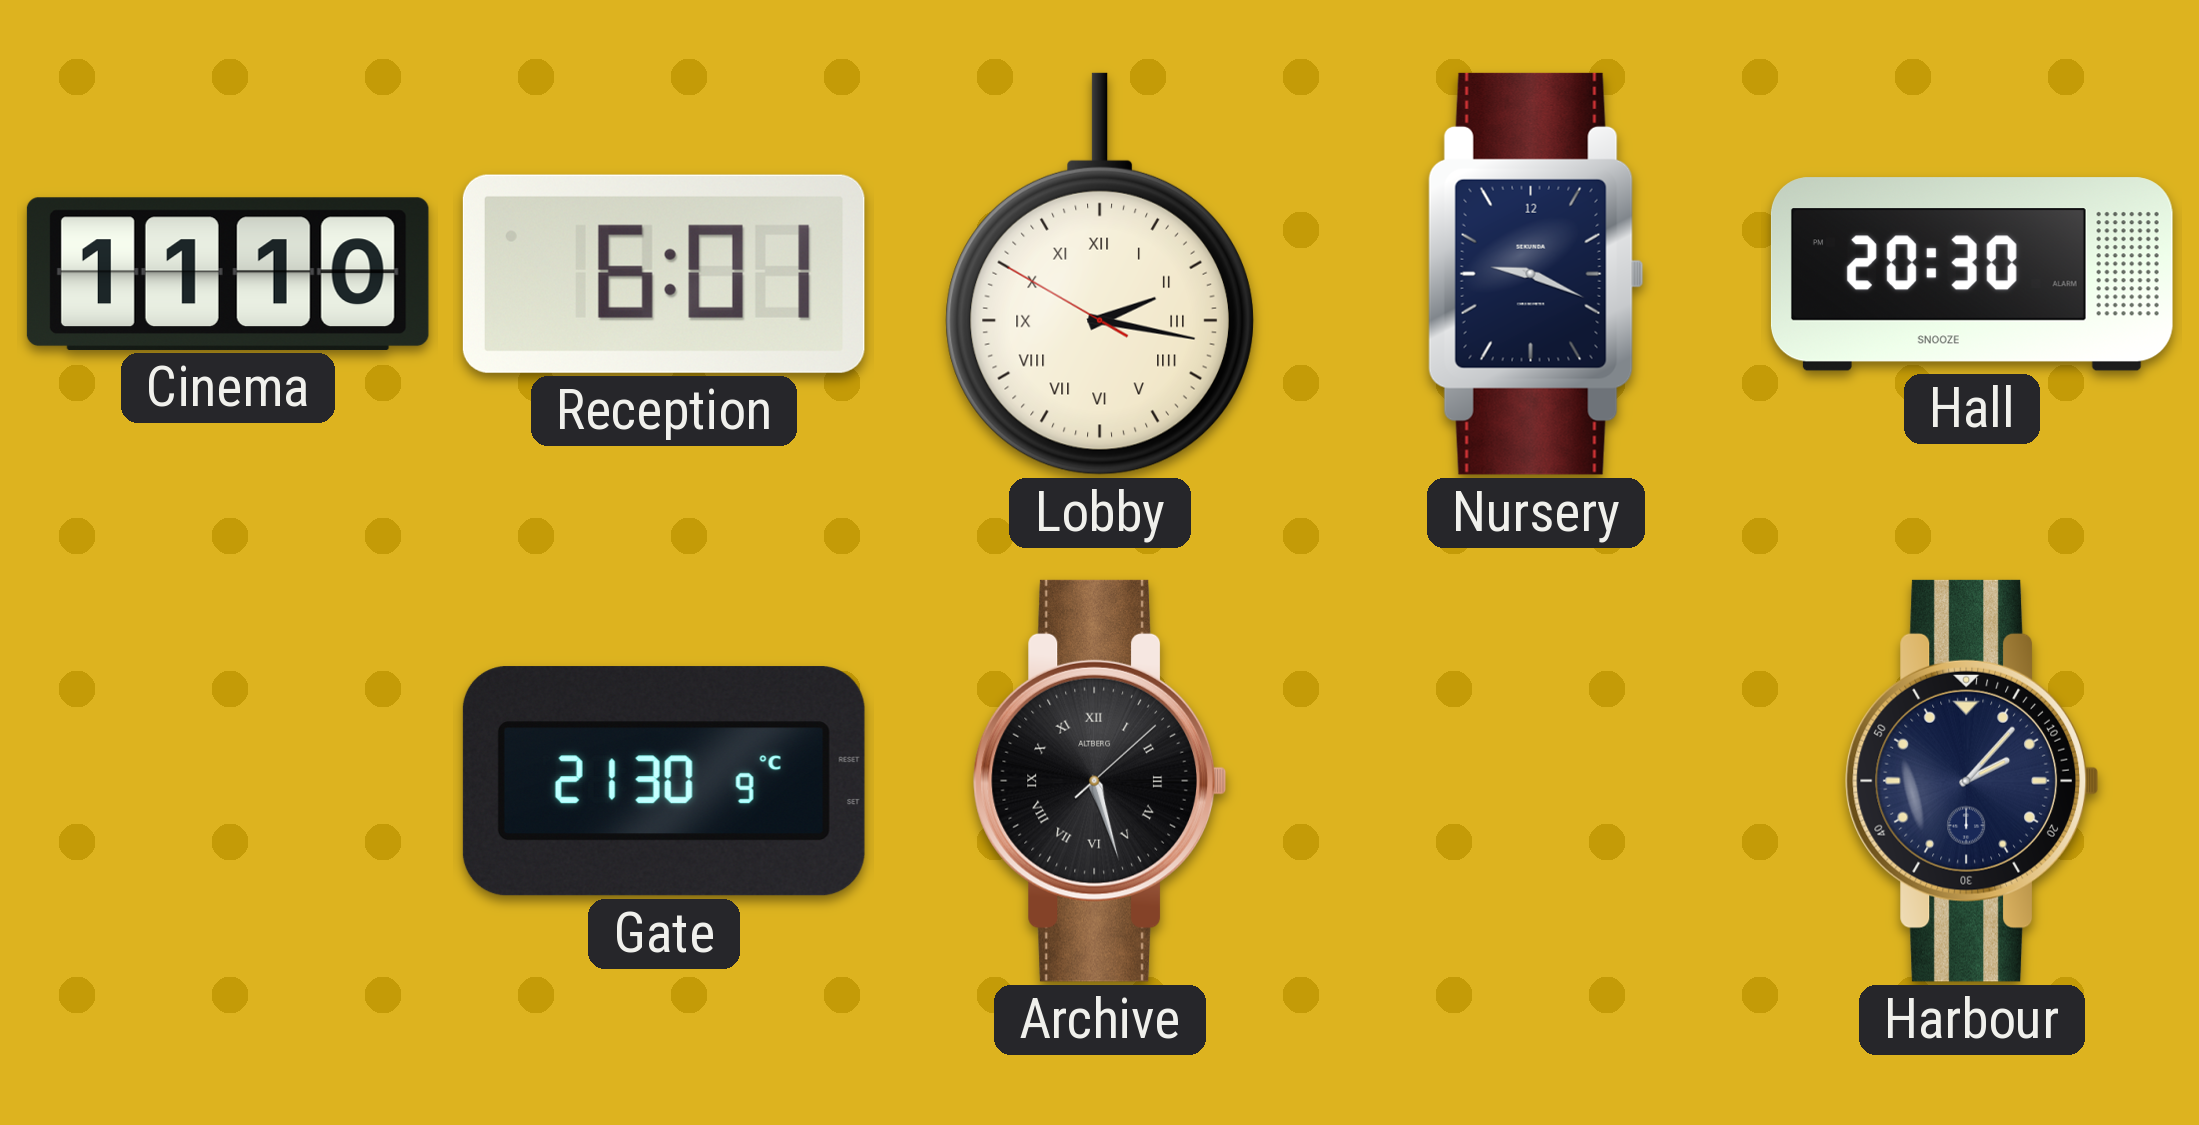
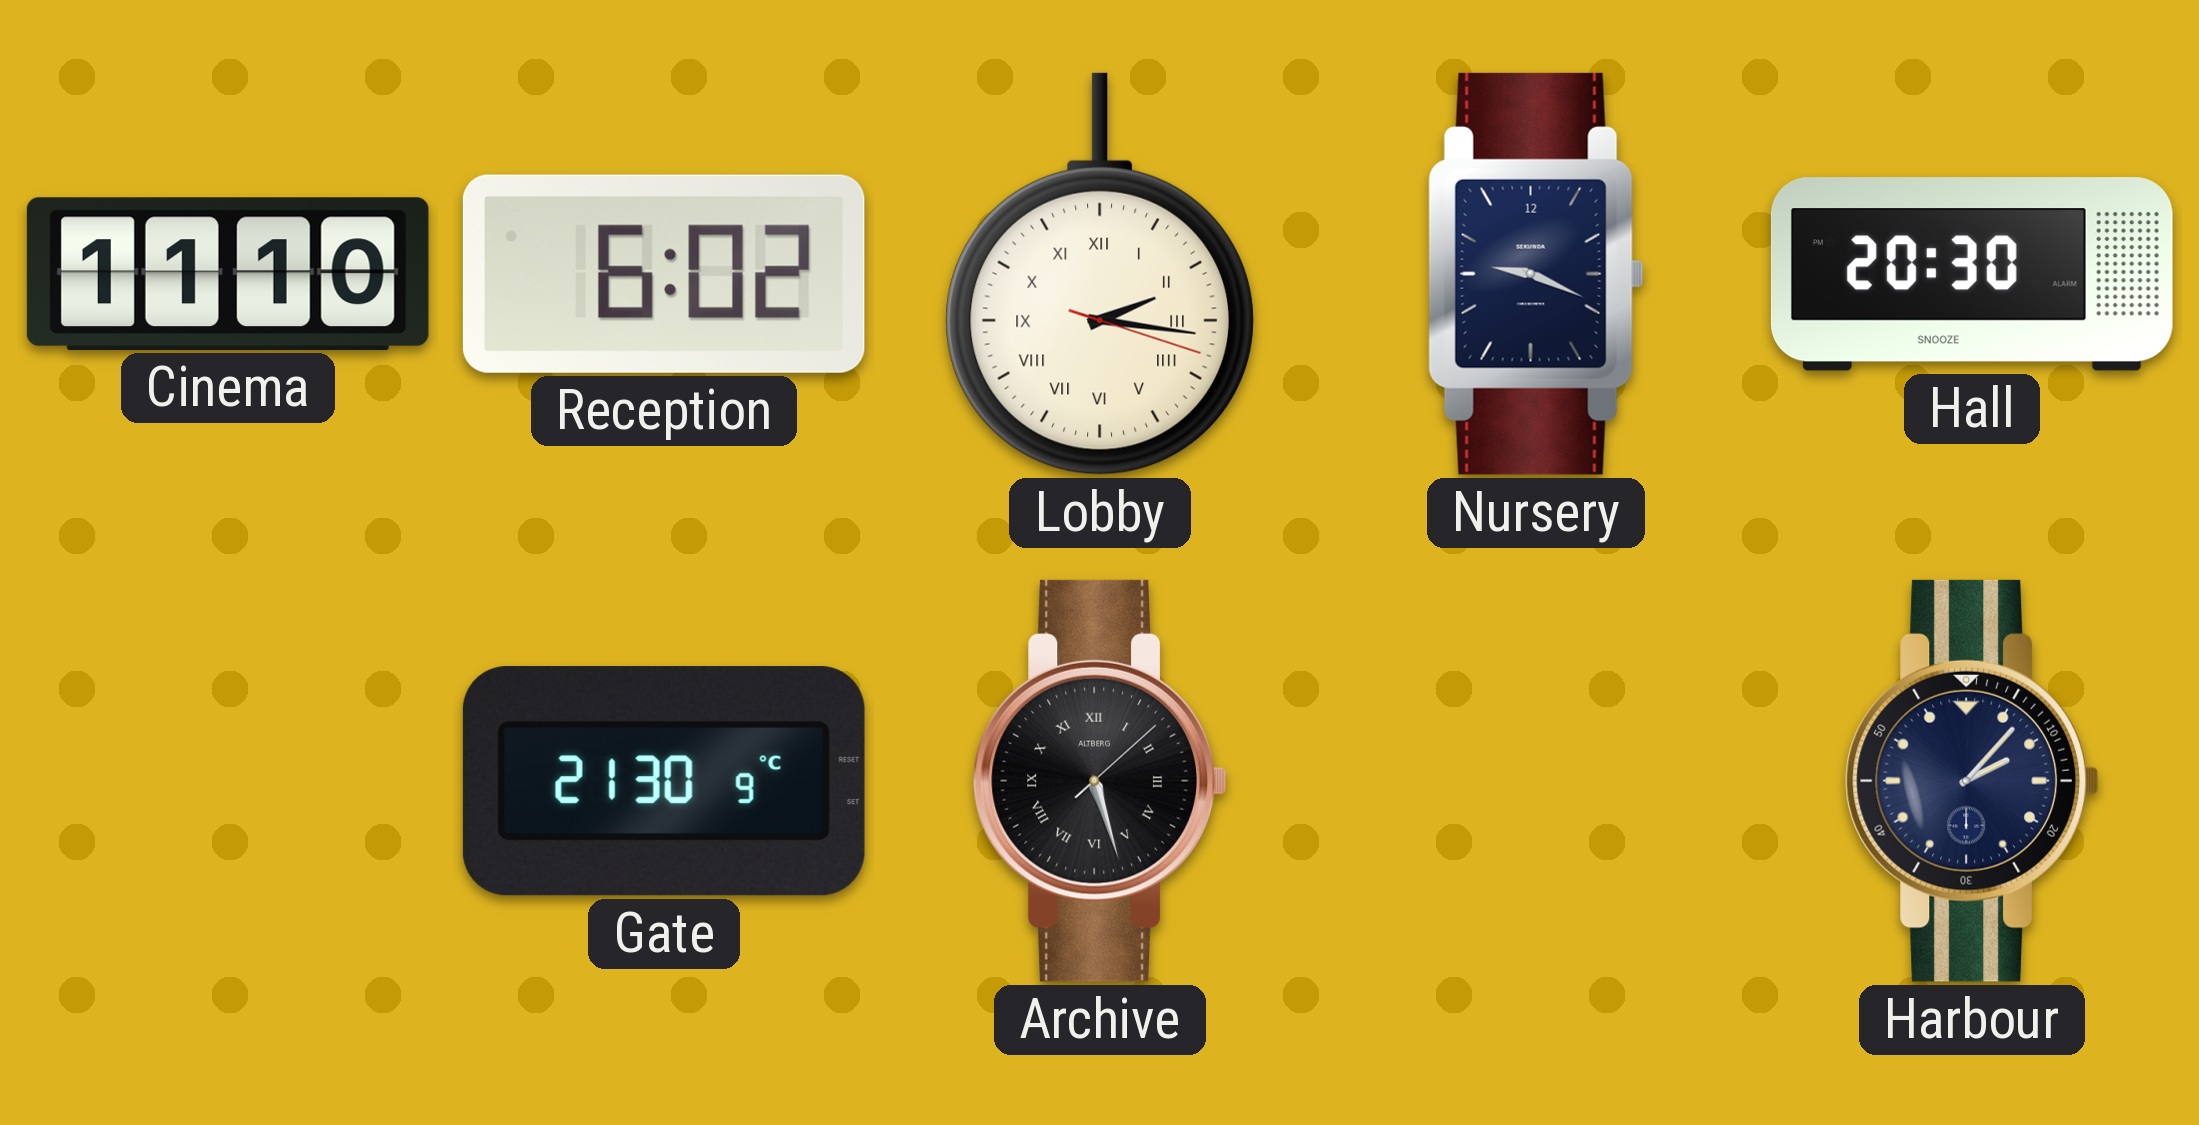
Reception: 6:01 -> 6:02
Lobby: 2:16:50 -> 2:16:18
